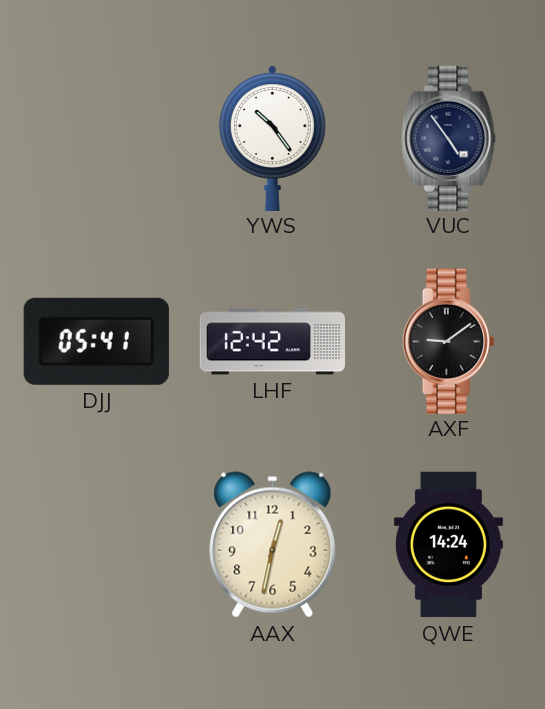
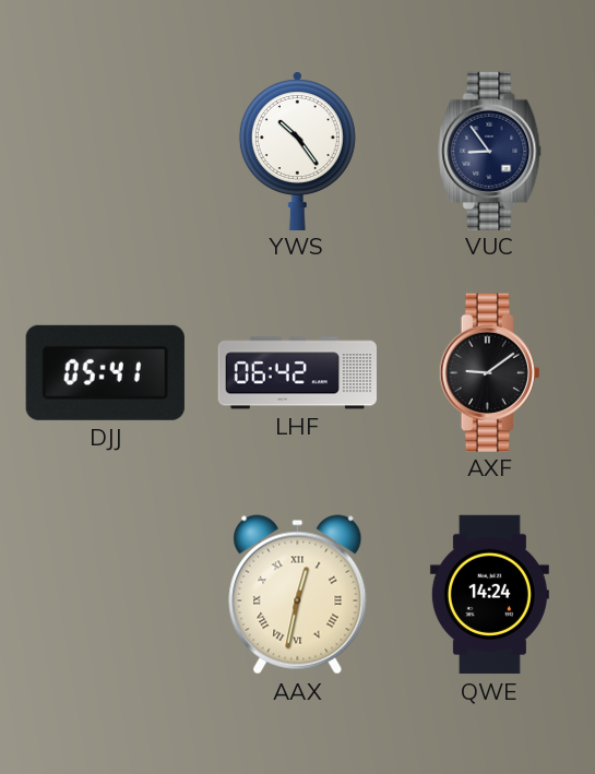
VUC: 4:54 -> 8:54
LHF: 12:42 -> 06:42
AAX numerals: Arabic -> Roman
